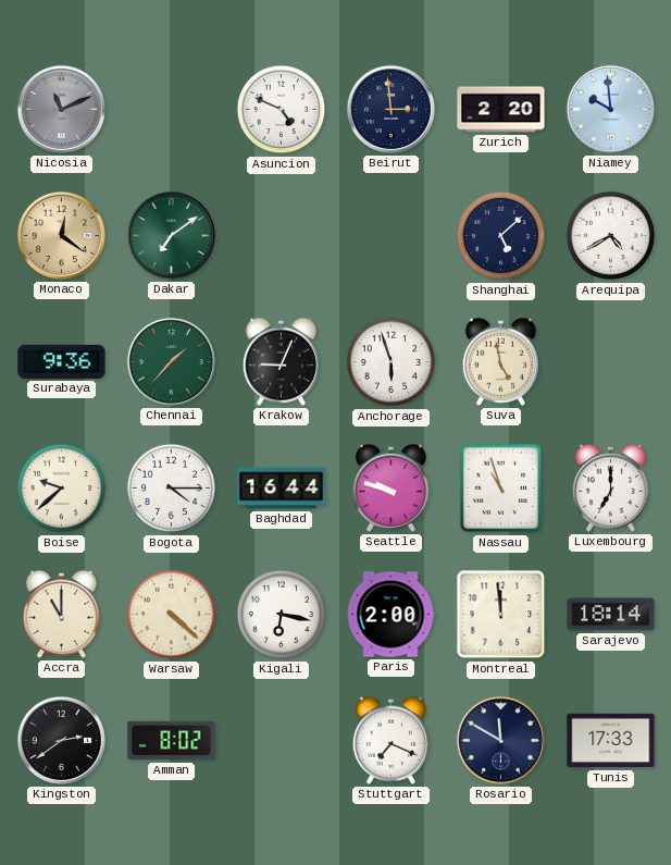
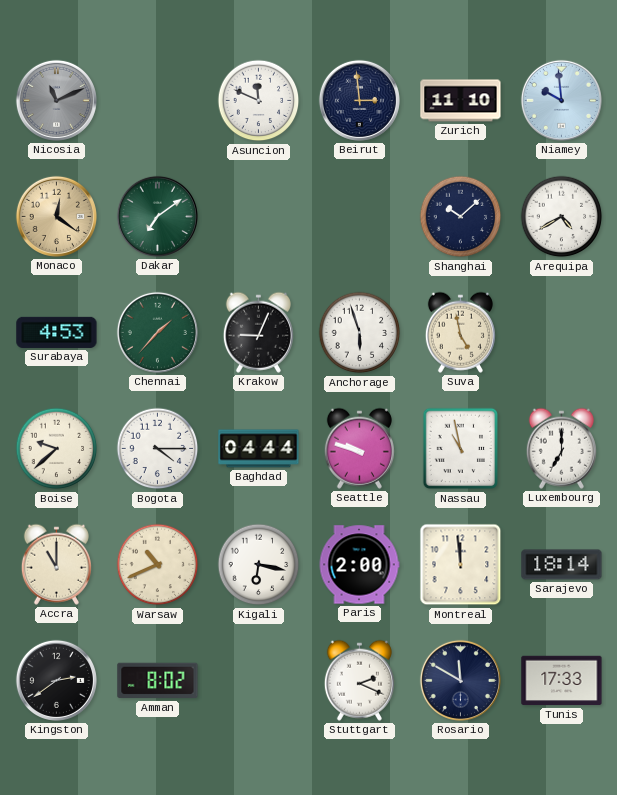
Asuncion: 4:49 -> 11:49
Zurich: 2:20 -> 11:10
Shanghai: 5:08 -> 10:08
Surabaya: 9:36 -> 4:53
Baghdad: 16:44 -> 04:44
Nassau: 10:57 -> 10:58
Warsaw: 4:22 -> 10:41
Stuttgart: 7:19 -> 2:19
